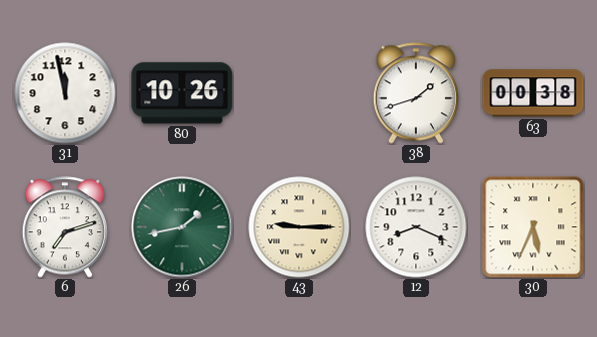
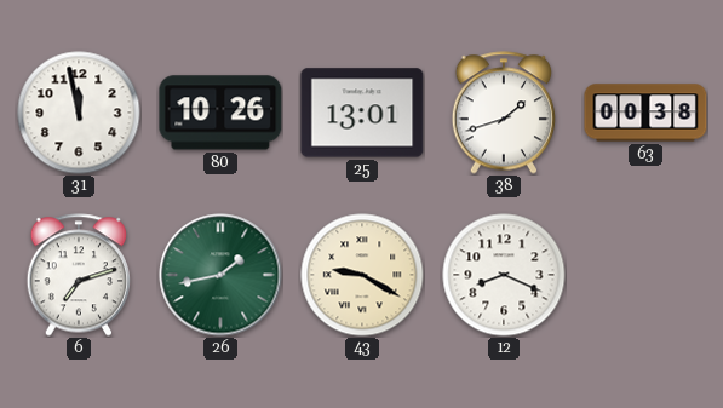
25: none -> 13:01
43: 9:15 -> 9:20
30: 5:34 -> none
